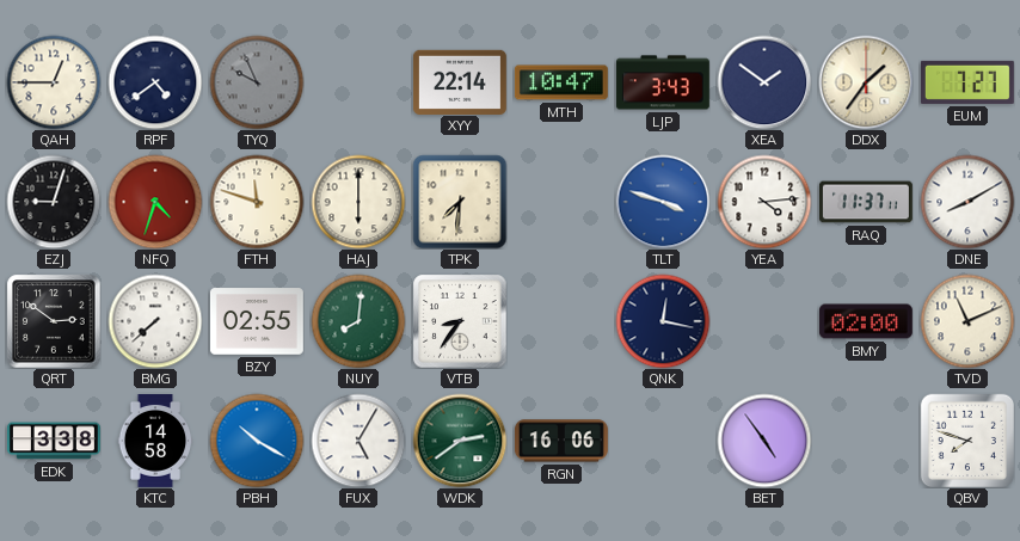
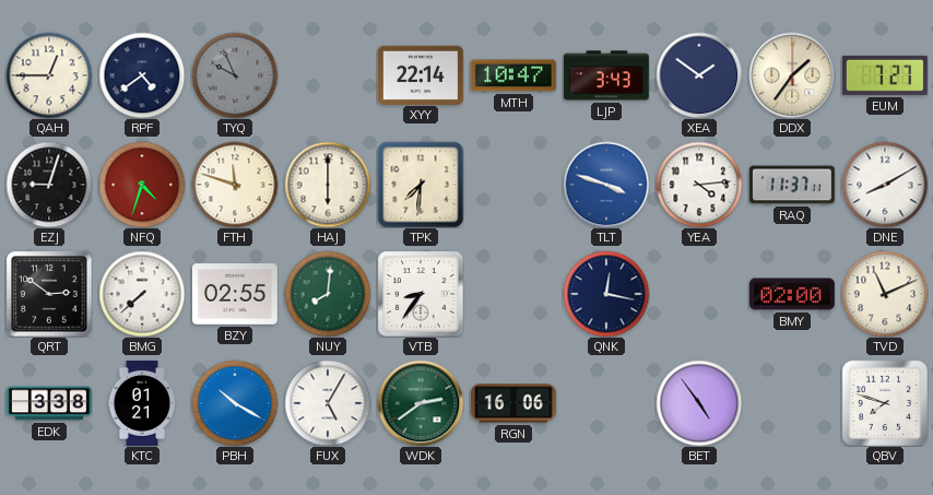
KTC: 14:58 -> 01:21
